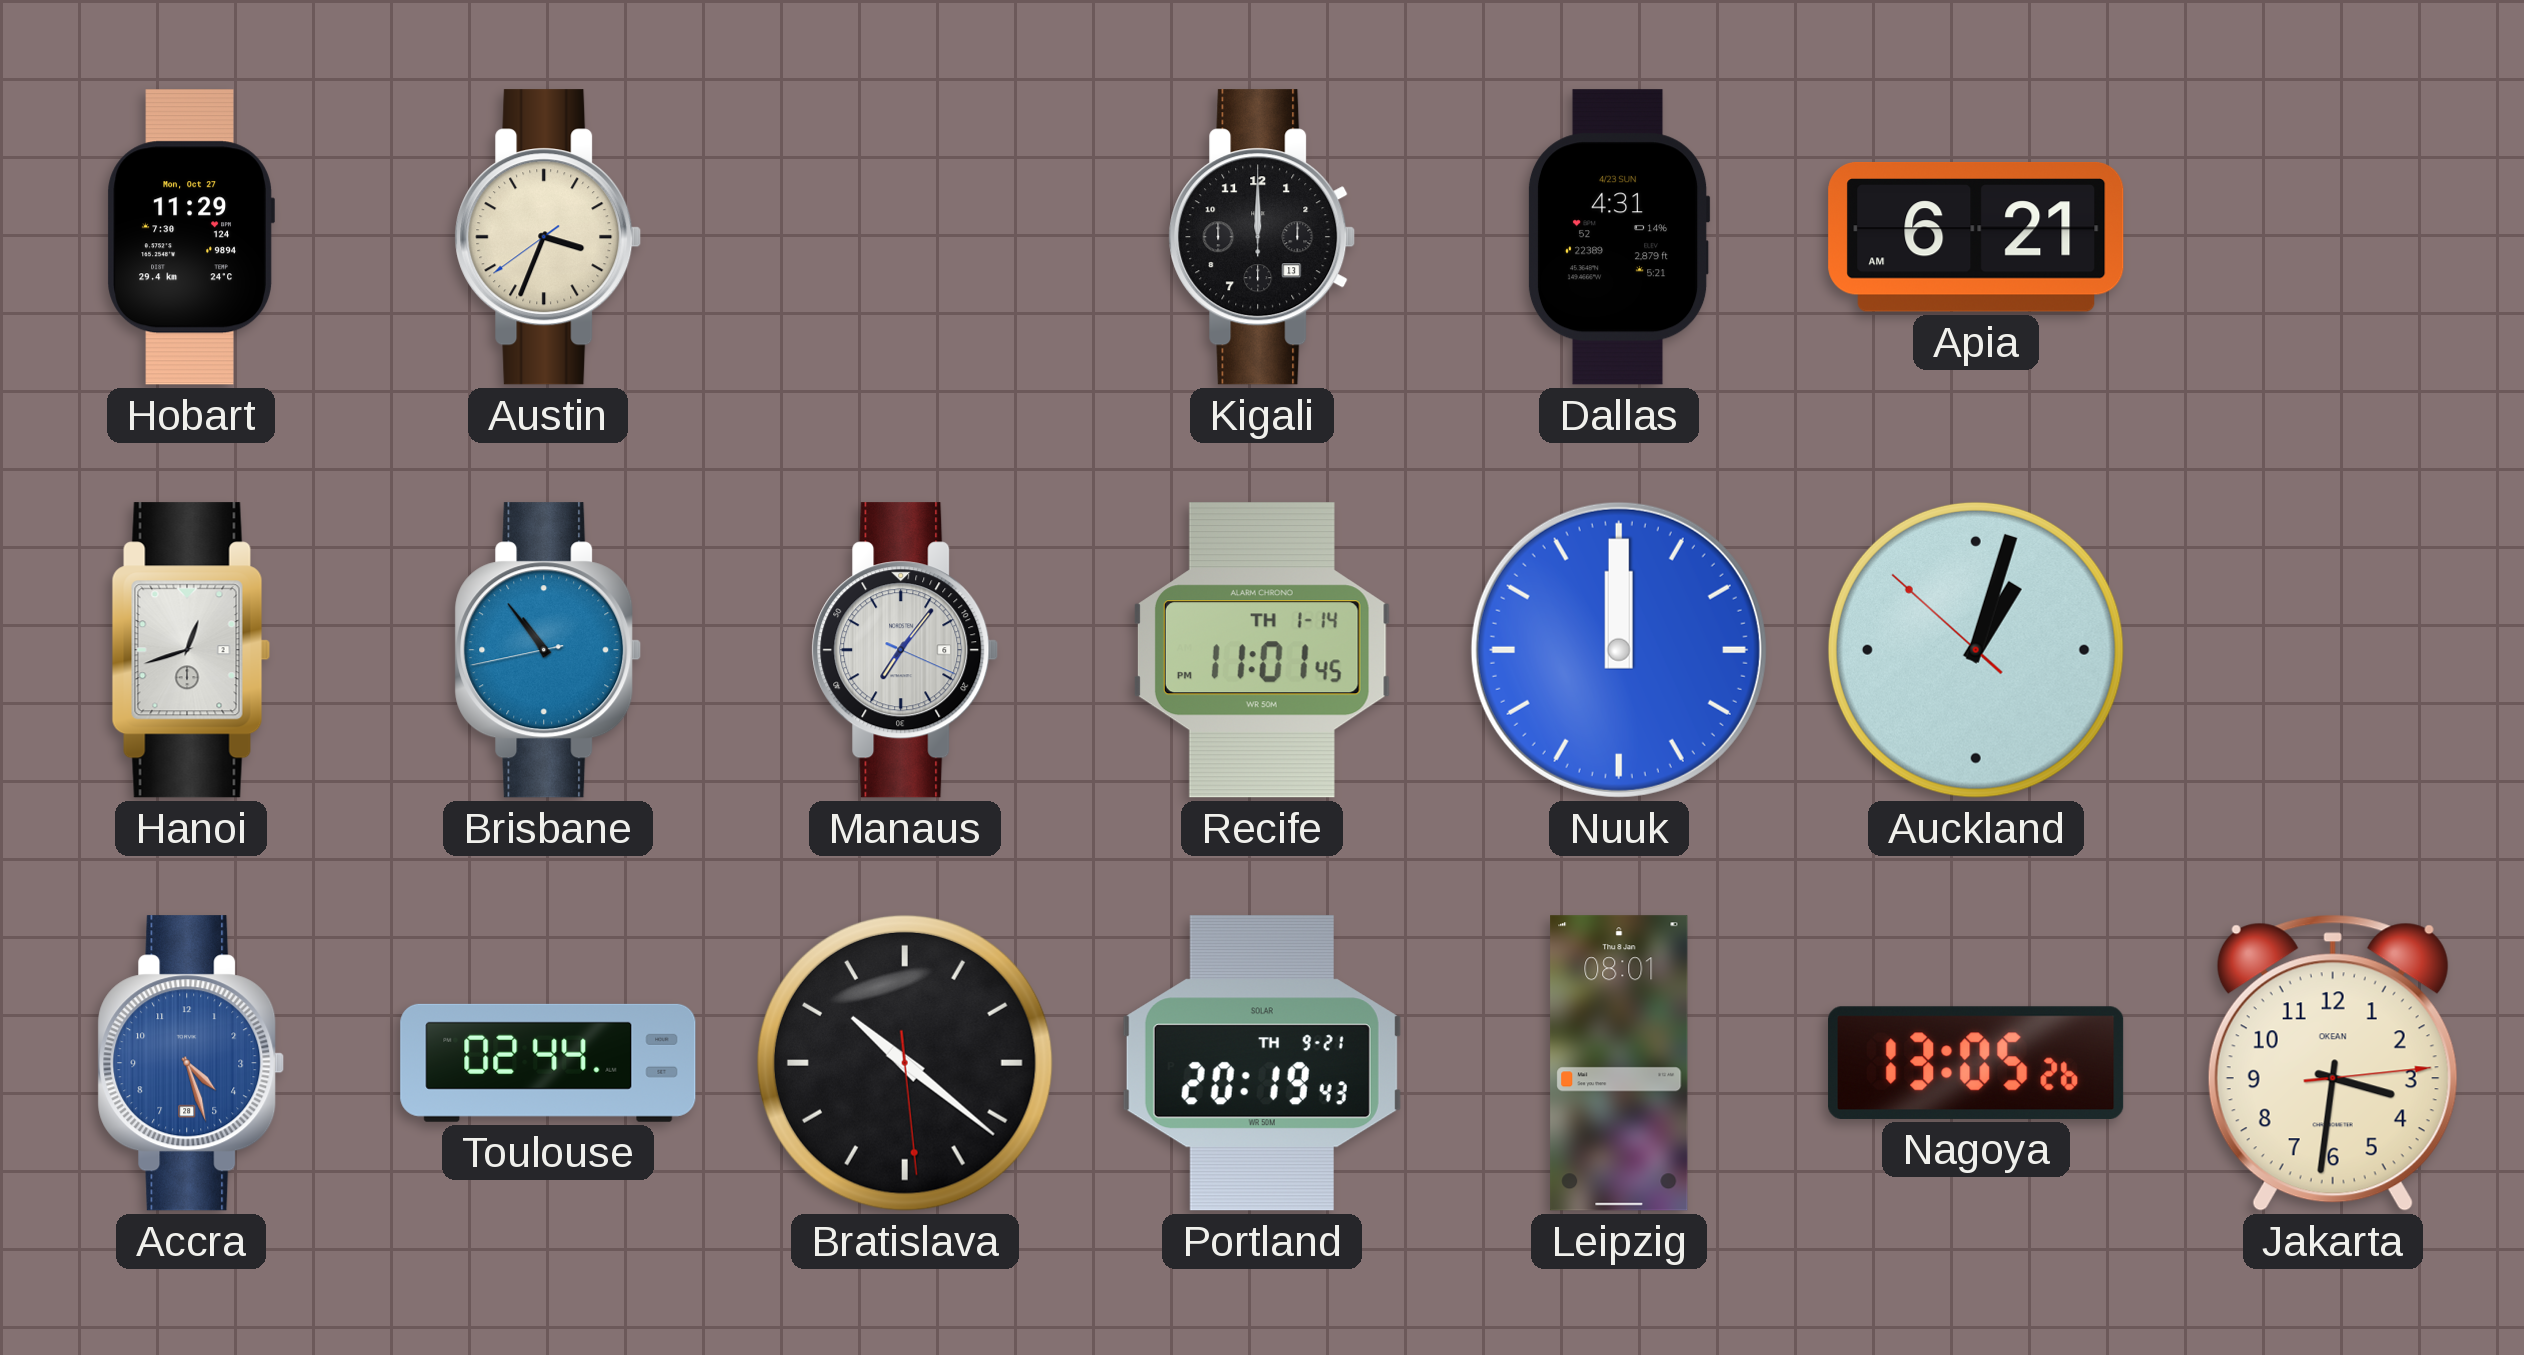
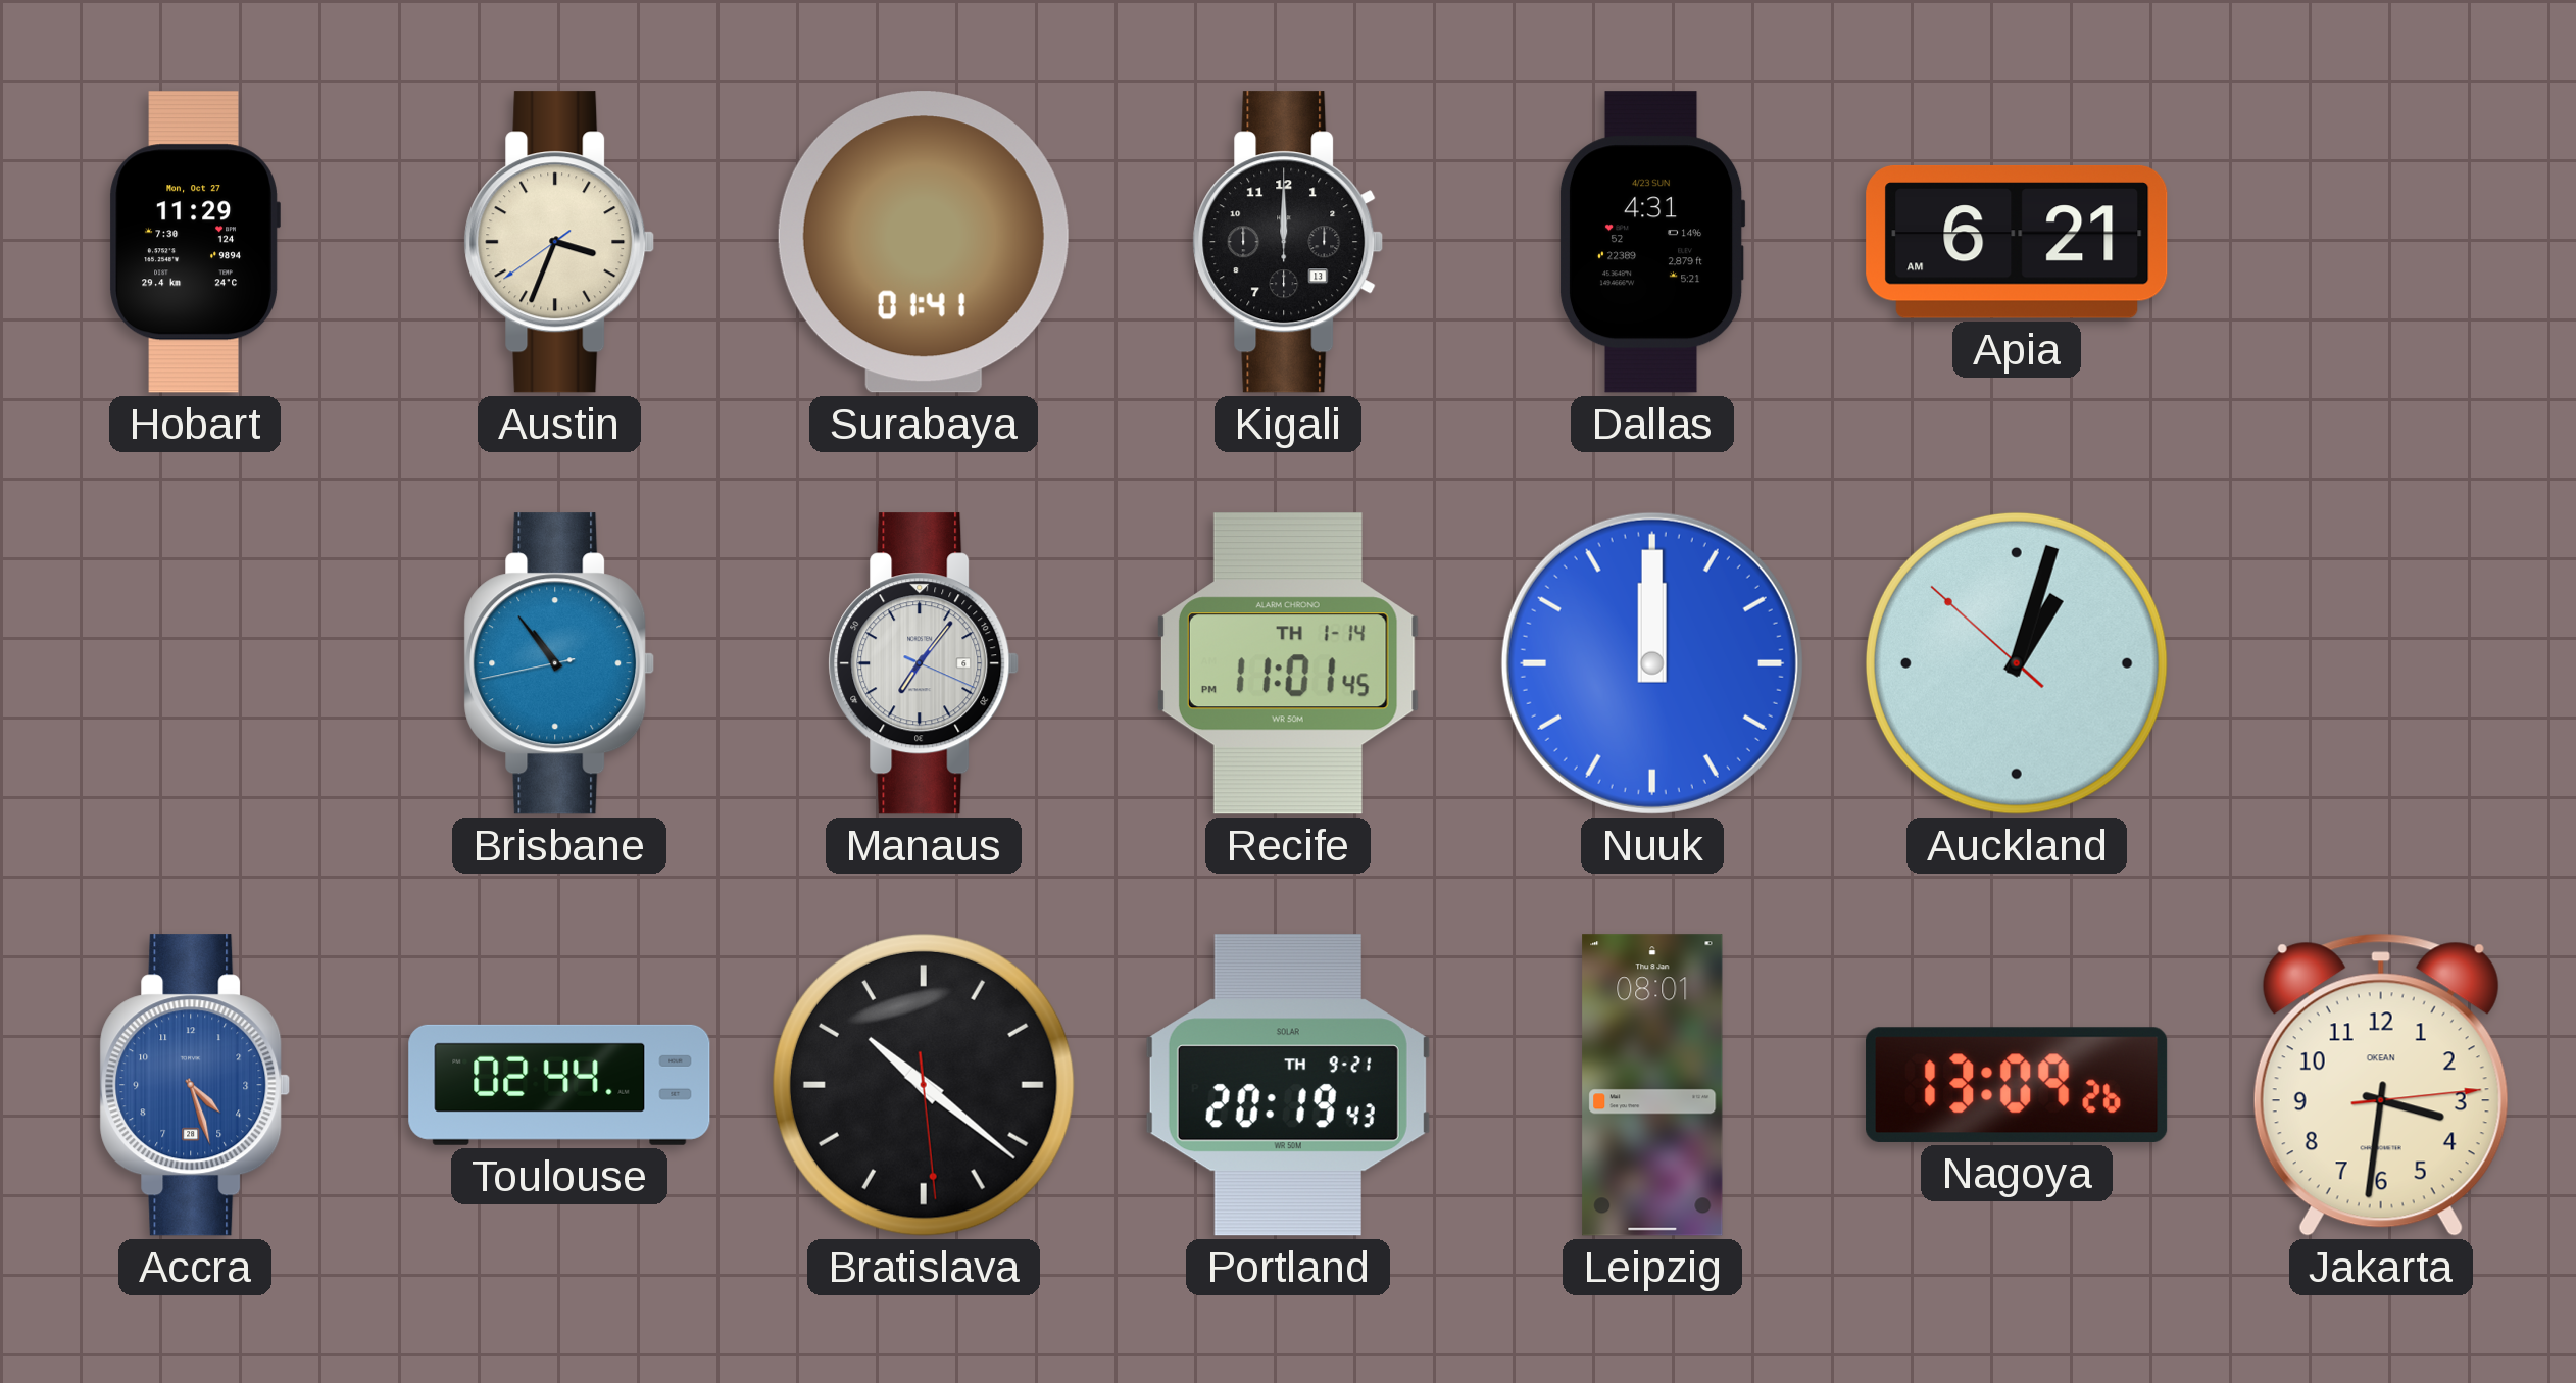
Surabaya: none -> 01:41
Hanoi: 12:42 -> none
Nagoya: 13:05 -> 13:09
